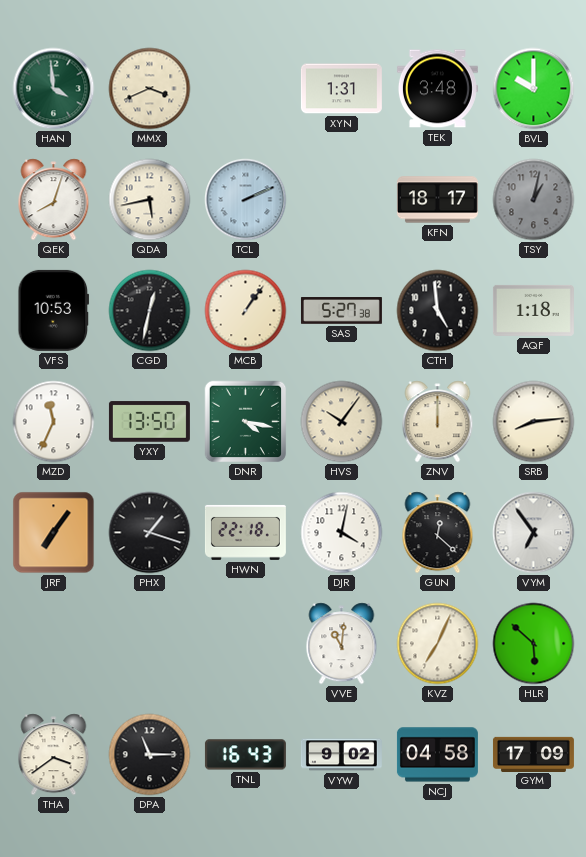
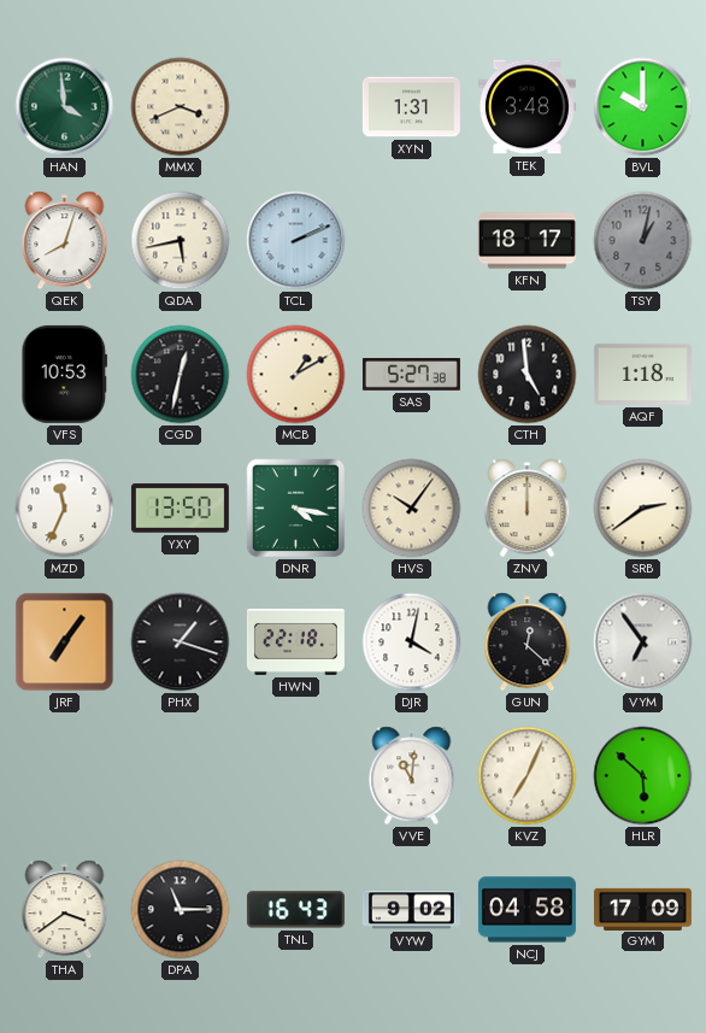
MCB: 1:06 -> 1:10
SRB: 8:14 -> 2:39
